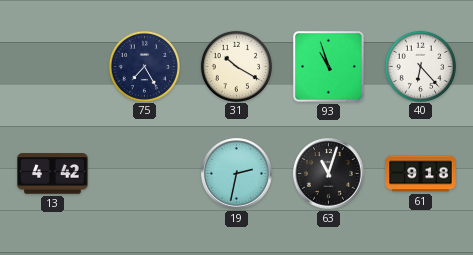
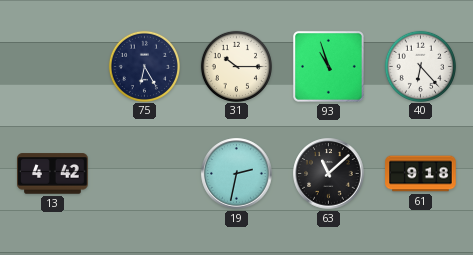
75: 7:25 -> 6:25
31: 10:20 -> 10:15
63: 11:03 -> 11:08
